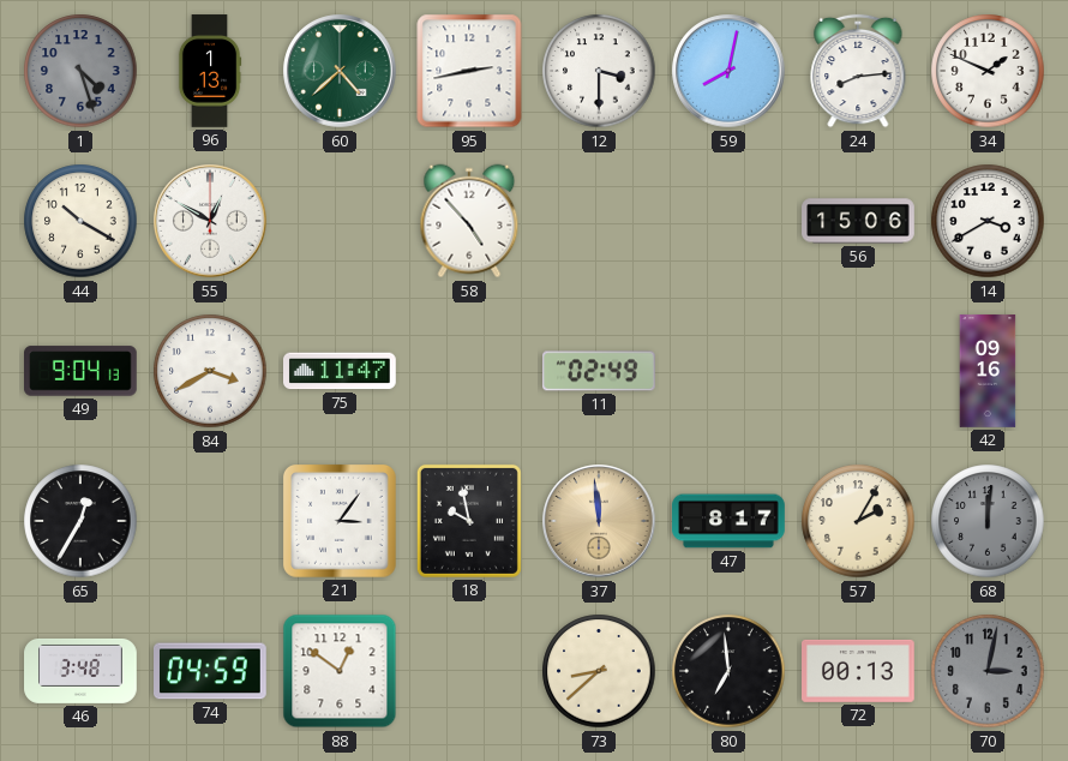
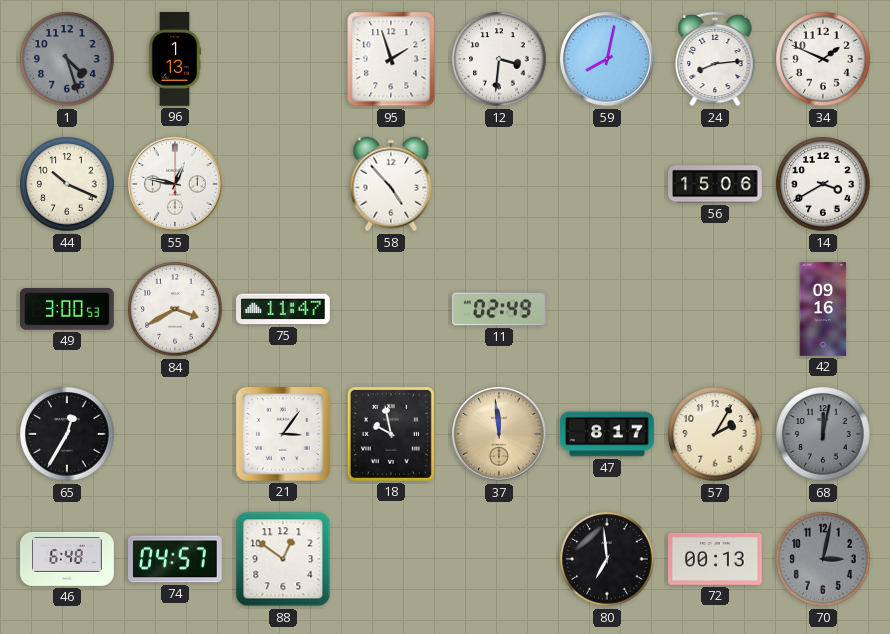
60: 4:38 -> none
95: 2:43 -> 1:57
12: 3:30 -> 3:31
44: 10:20 -> 10:19
55: 12:50 -> 12:47
49: 9:04 -> 3:00
68: 12:01 -> 12:02
46: 3:48 -> 6:48
74: 04:59 -> 04:57
73: 8:38 -> none
